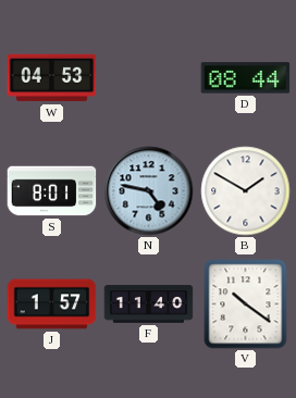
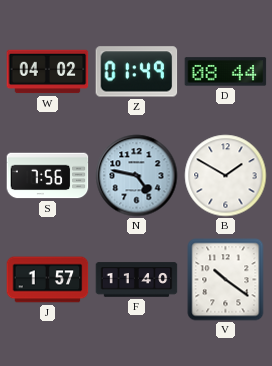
W: 04:53 -> 04:02
Z: none -> 01:49
S: 8:01 -> 7:56
